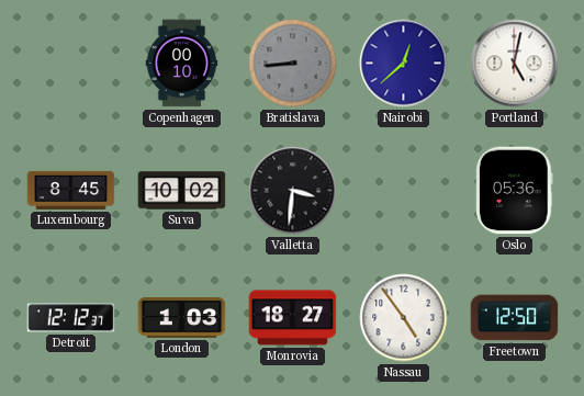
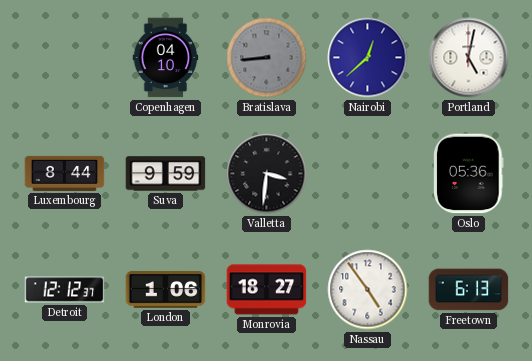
Copenhagen: 00:10 -> 04:10
Luxembourg: 8:45 -> 8:44
Suva: 10:02 -> 9:59
London: 1:03 -> 1:06
Freetown: 12:50 -> 6:13
